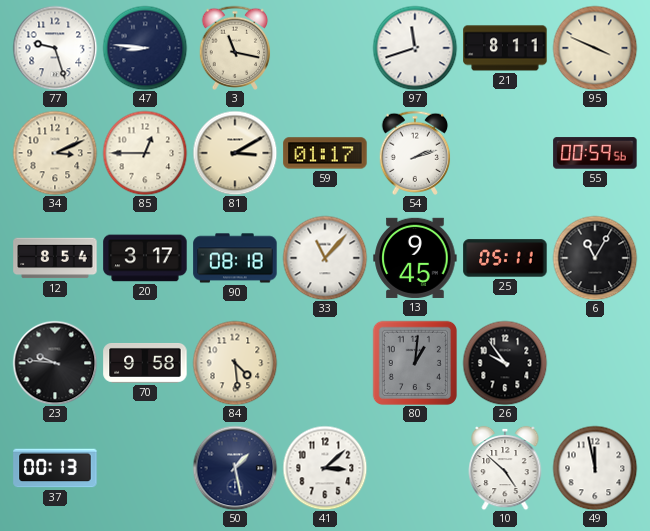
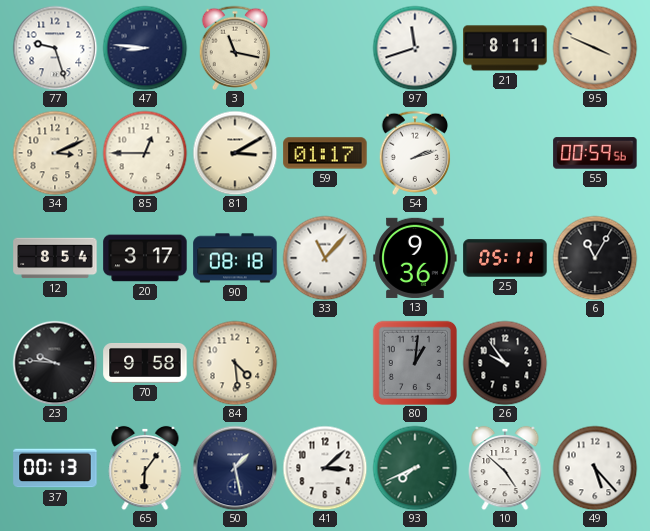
13: 9:45 -> 9:36
65: none -> 6:06
93: none -> 7:41
49: 11:58 -> 5:23
